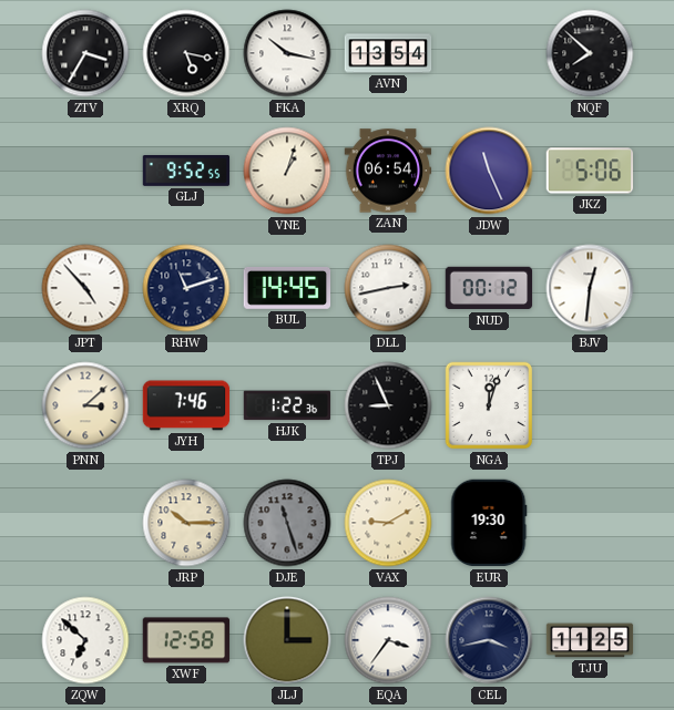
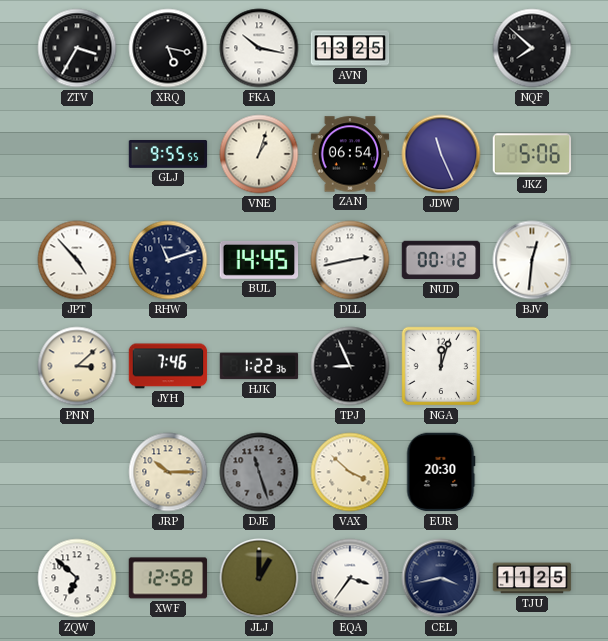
AVN: 13:54 -> 13:25
GLJ: 9:52 -> 9:55
VAX: 9:10 -> 3:52
EUR: 19:30 -> 20:30
JLJ: 3:00 -> 1:00
